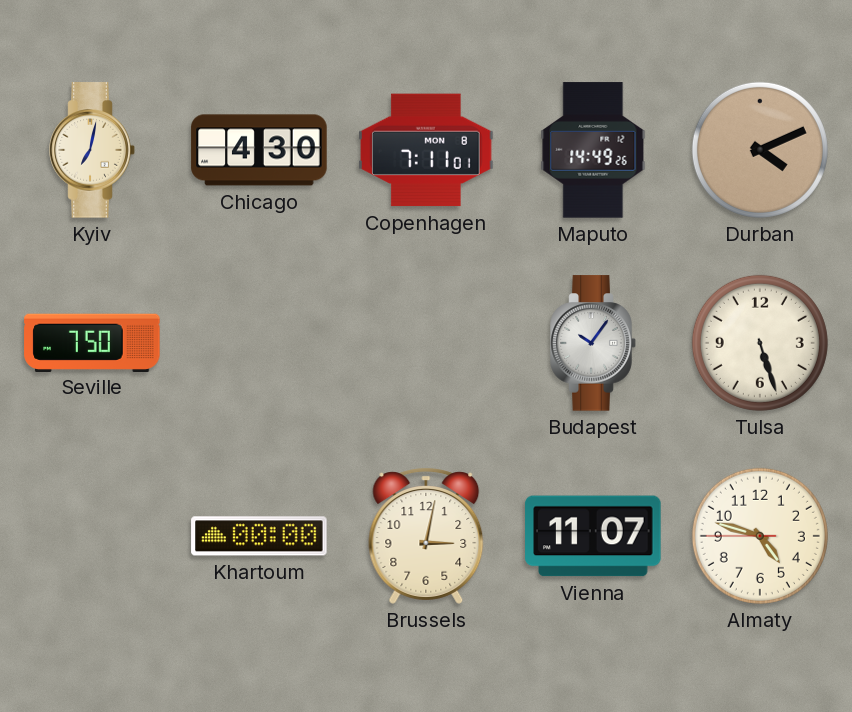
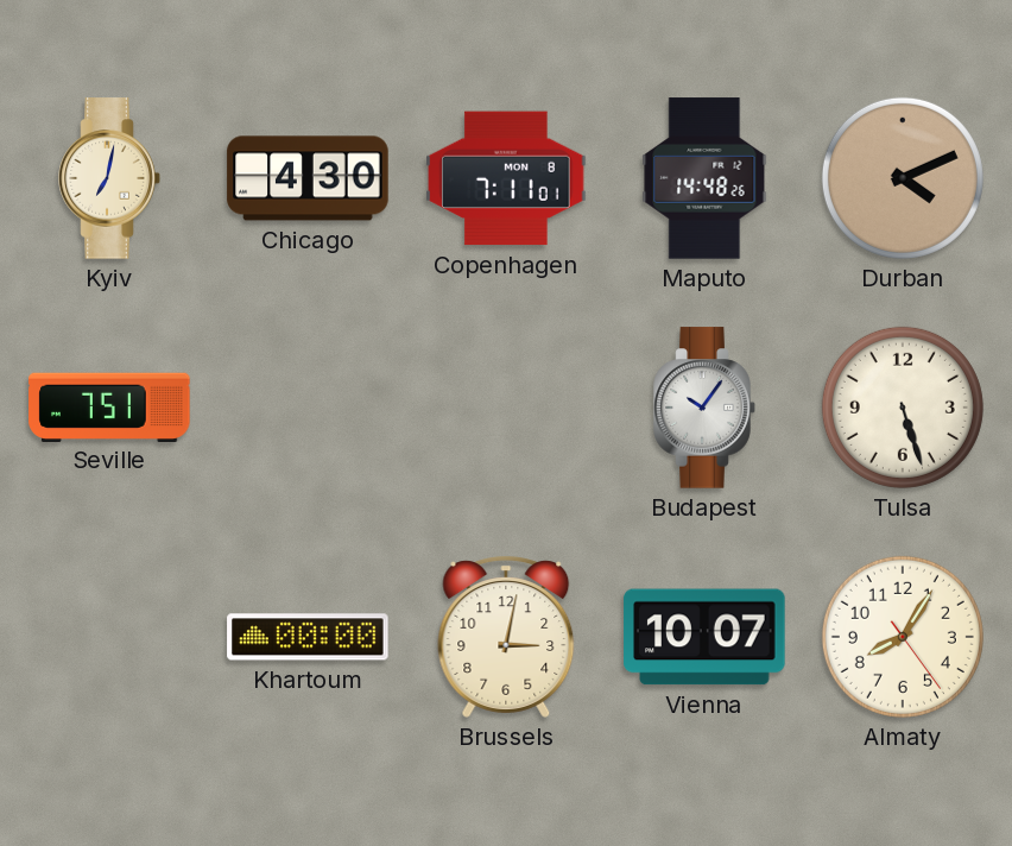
Maputo: 14:49 -> 14:48
Seville: 7:50 -> 7:51
Vienna: 11:07 -> 10:07
Almaty: 4:47 -> 8:05
